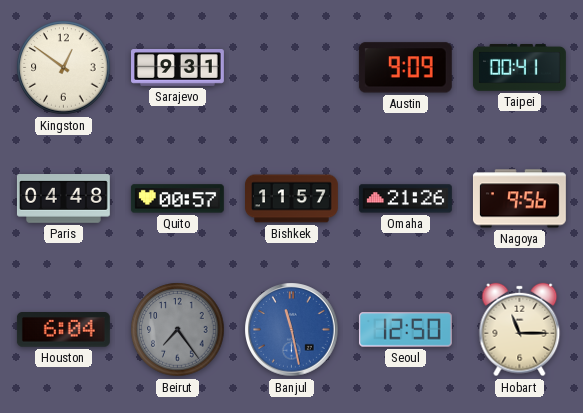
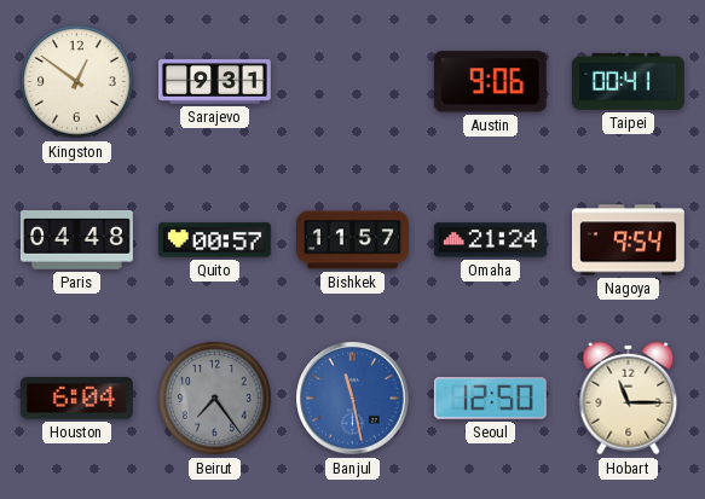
Austin: 9:09 -> 9:06
Omaha: 21:26 -> 21:24
Nagoya: 9:56 -> 9:54
